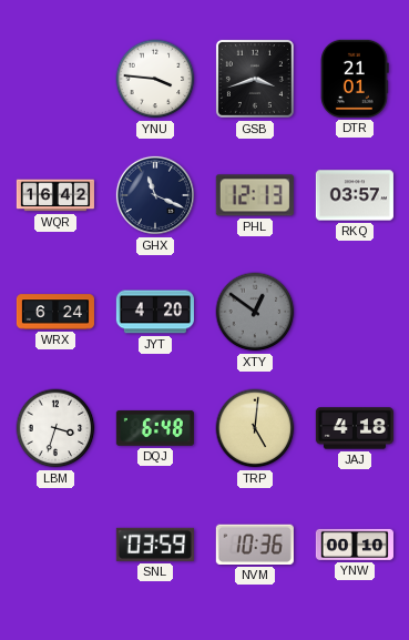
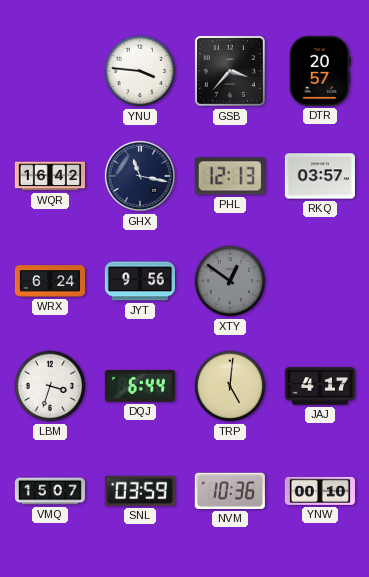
GSB: 3:42 -> 3:37
DTR: 21:01 -> 20:57
GHX: 11:19 -> 11:17
JYT: 4:20 -> 9:56
DQJ: 6:48 -> 6:44
JAJ: 4:18 -> 4:17
VMQ: none -> 15:07
